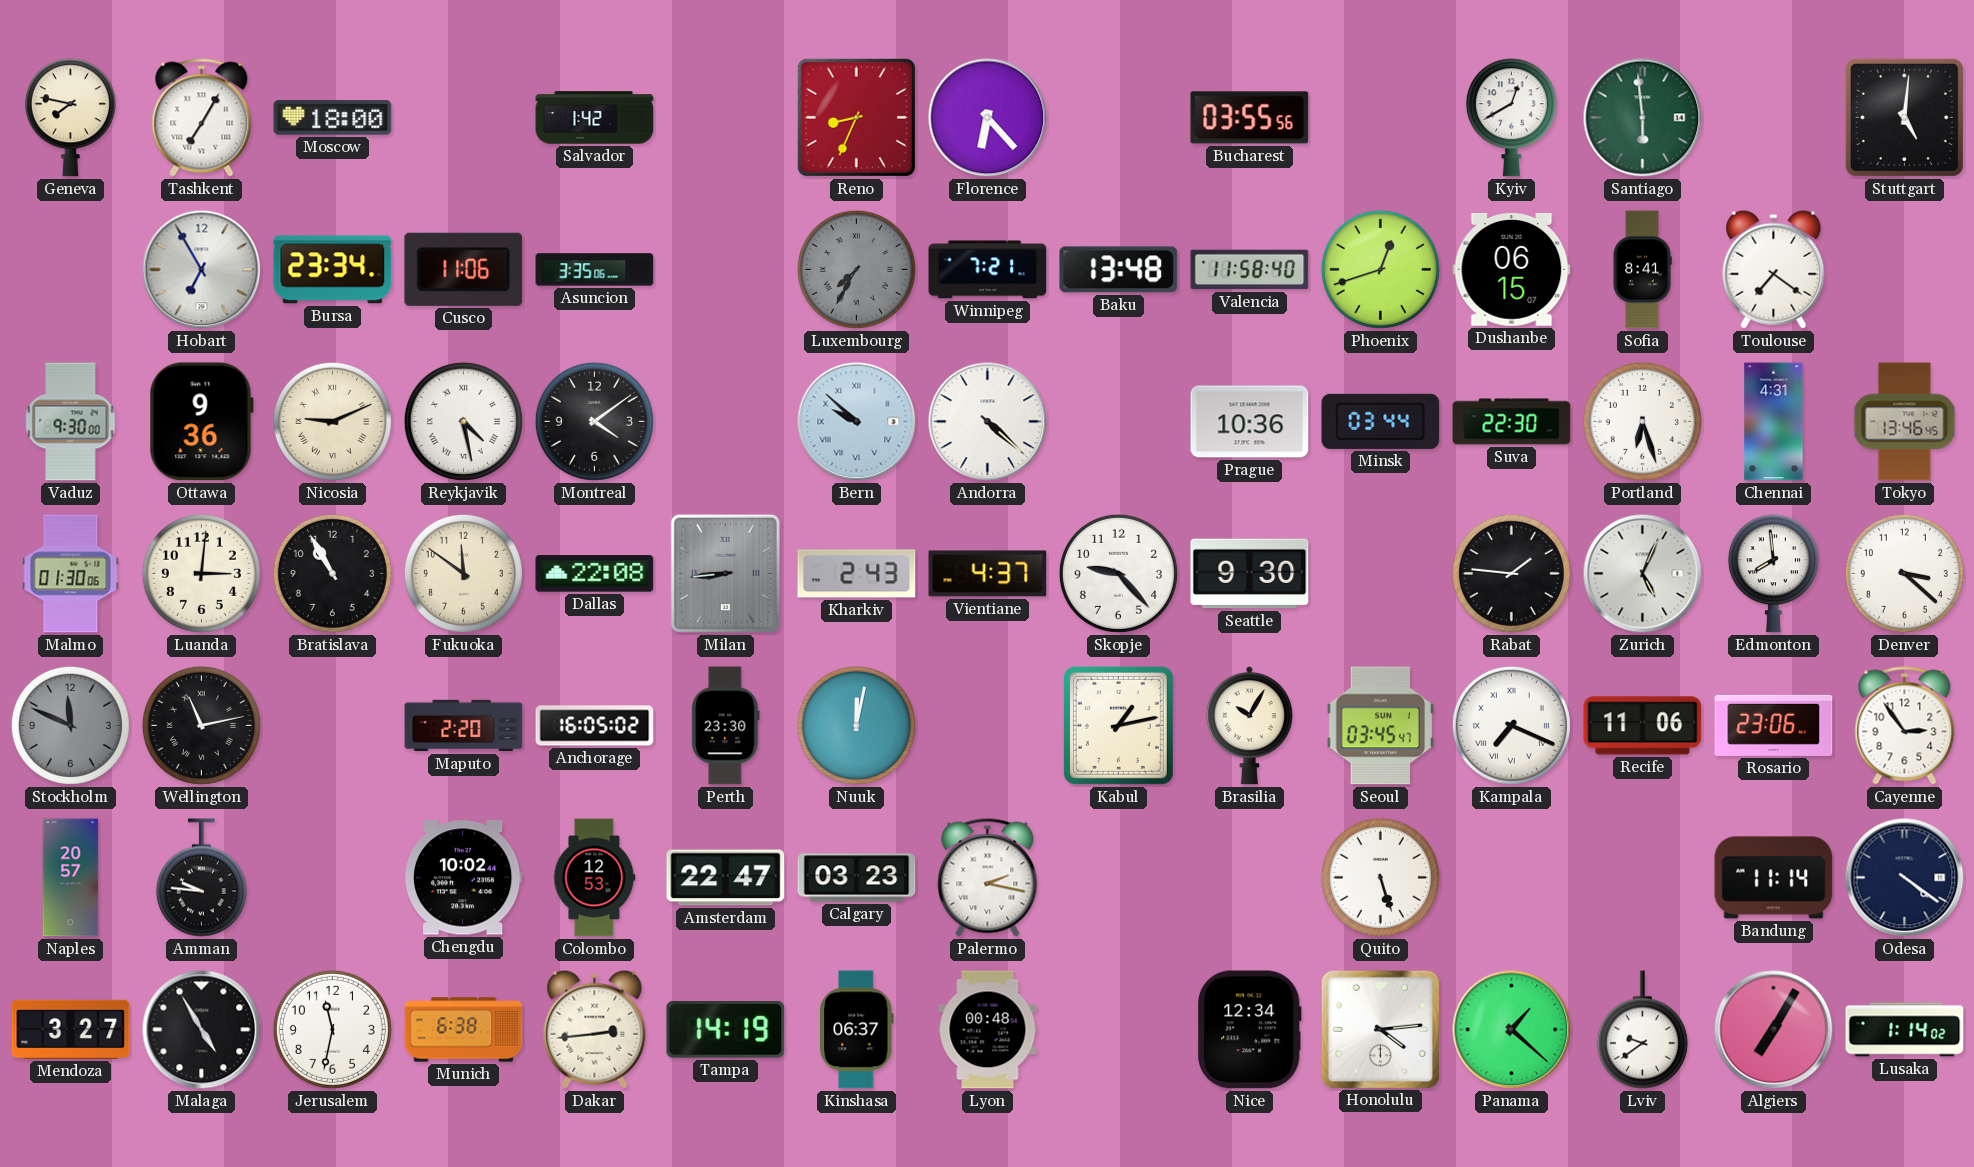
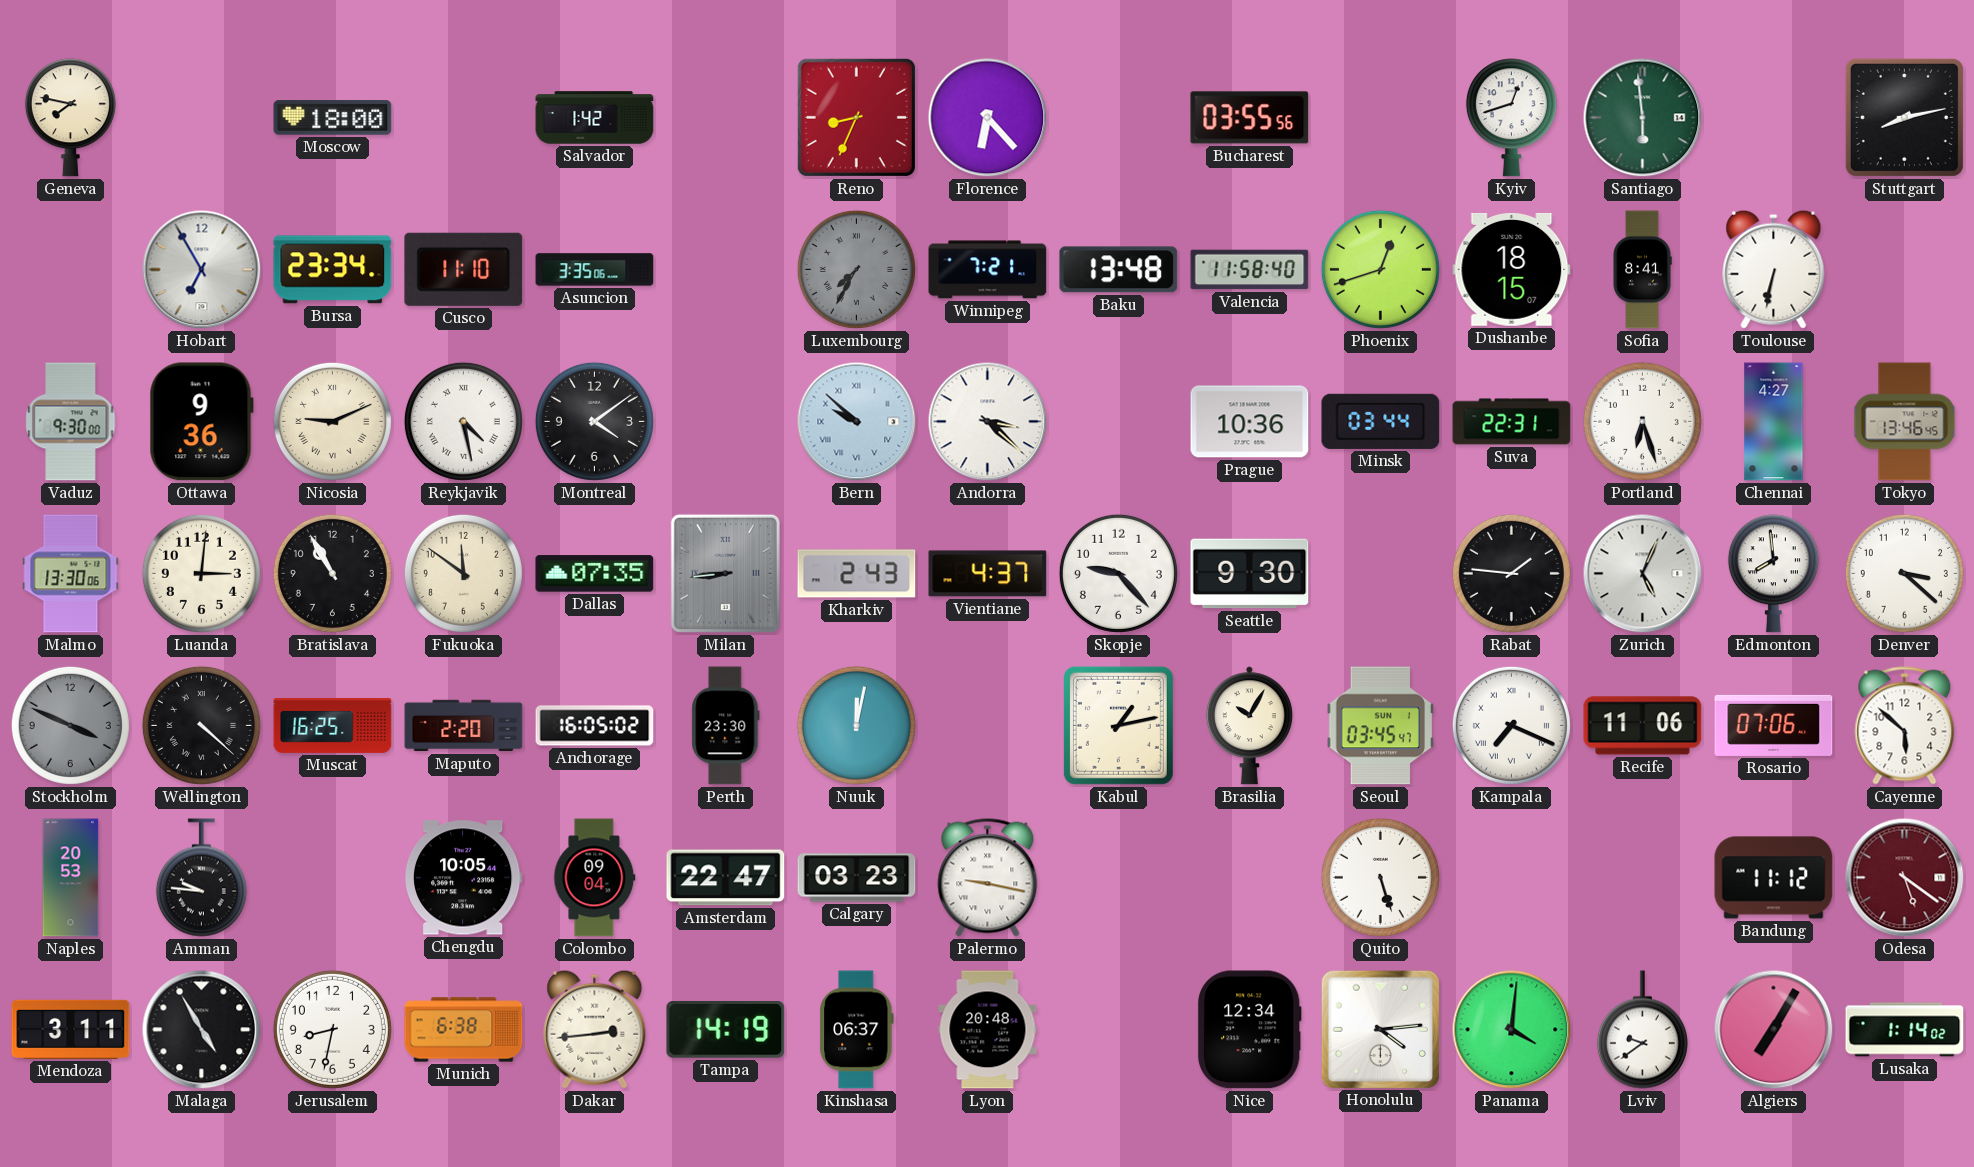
Tashkent: 7:05 -> none
Kyiv: 12:40 -> 12:42
Stuttgart: 5:01 -> 8:13
Cusco: 11:06 -> 11:10
Dushanbe: 06:15 -> 18:15
Toulouse: 7:21 -> 6:32
Andorra: 4:22 -> 3:22
Suva: 22:30 -> 22:31
Chennai: 4:31 -> 4:27
Malmo: 01:30 -> 13:30
Dallas: 22:08 -> 07:35
Stockholm: 11:49 -> 3:49
Wellington: 11:13 -> 4:22
Muscat: none -> 16:25
Rosario: 23:06 -> 07:06
Cayenne: 2:54 -> 5:52
Naples: 20:57 -> 20:53
Chengdu: 10:02 -> 10:05
Colombo: 12:53 -> 09:04
Palermo: 2:17 -> 9:17
Bandung: 11:14 -> 11:12
Odesa: 4:21 -> 5:21
Odesa dial: navy -> burgundy
Mendoza: 3:27 -> 3:11
Jerusalem: 11:32 -> 8:32
Lyon: 00:48 -> 20:48
Panama: 1:22 -> 4:01
